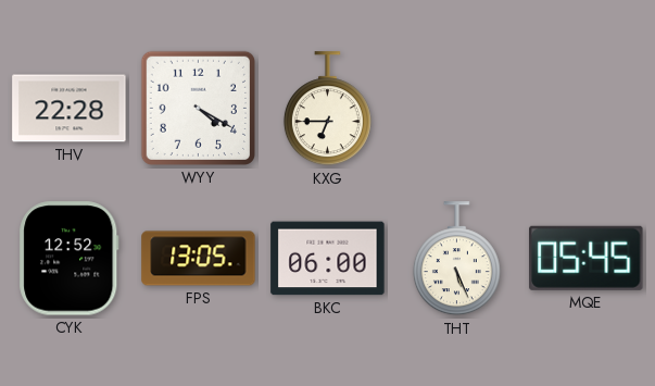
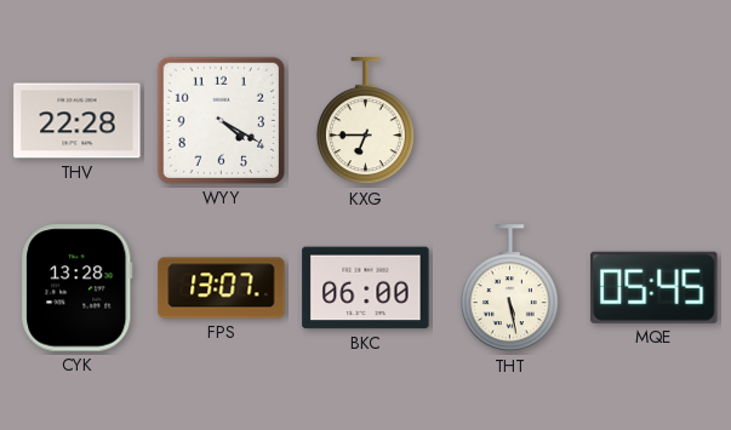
CYK: 12:52 -> 13:28
FPS: 13:05 -> 13:07
THT: 5:26 -> 5:28
